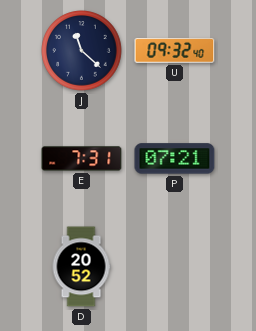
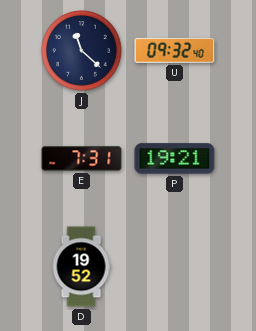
P: 07:21 -> 19:21
D: 20:52 -> 19:52
